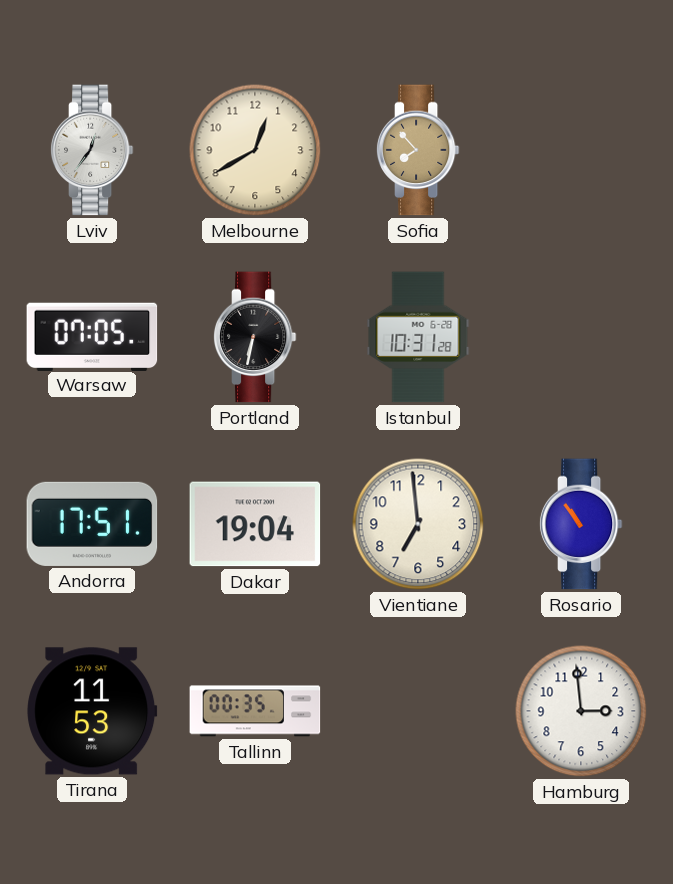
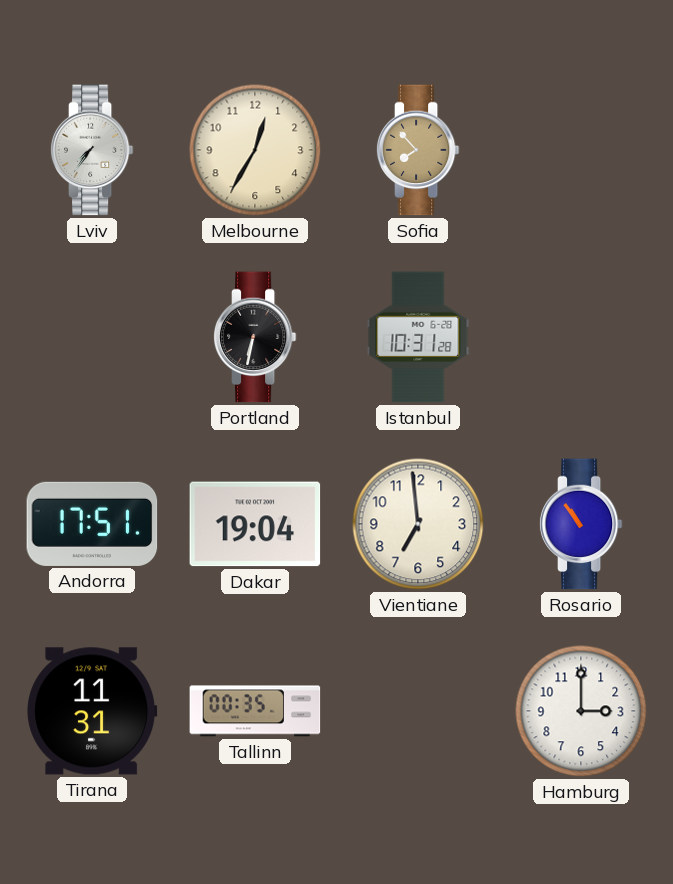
Lviv: 12:36 -> 7:36
Melbourne: 12:40 -> 12:35
Warsaw: 07:05 -> none
Tirana: 11:53 -> 11:31
Hamburg: 2:59 -> 3:00
